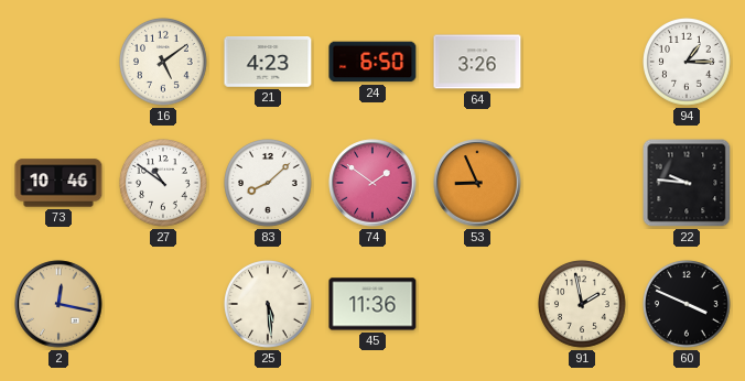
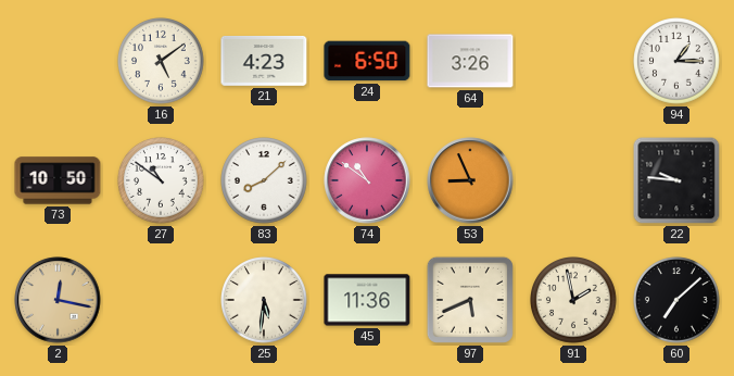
73: 10:46 -> 10:50
74: 1:51 -> 10:51
25: 5:29 -> 5:31
97: none -> 5:41
60: 3:49 -> 7:08
